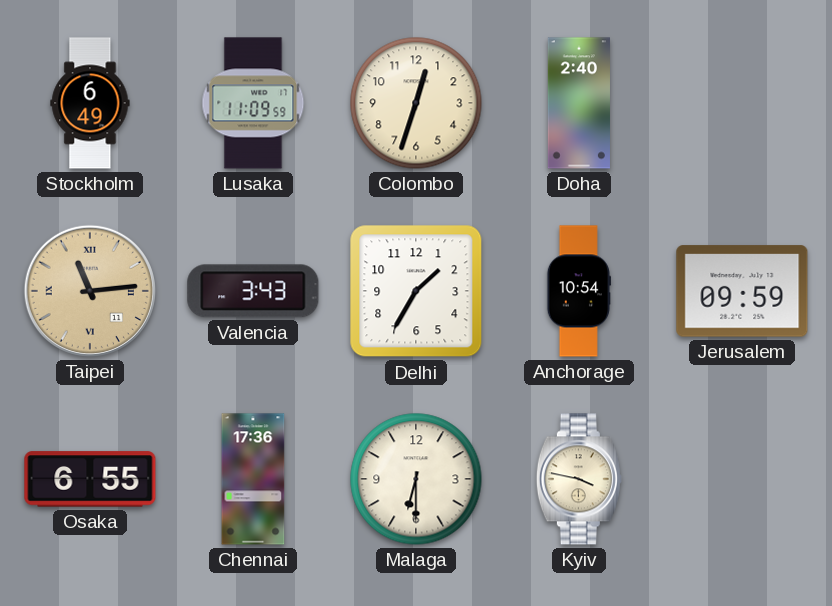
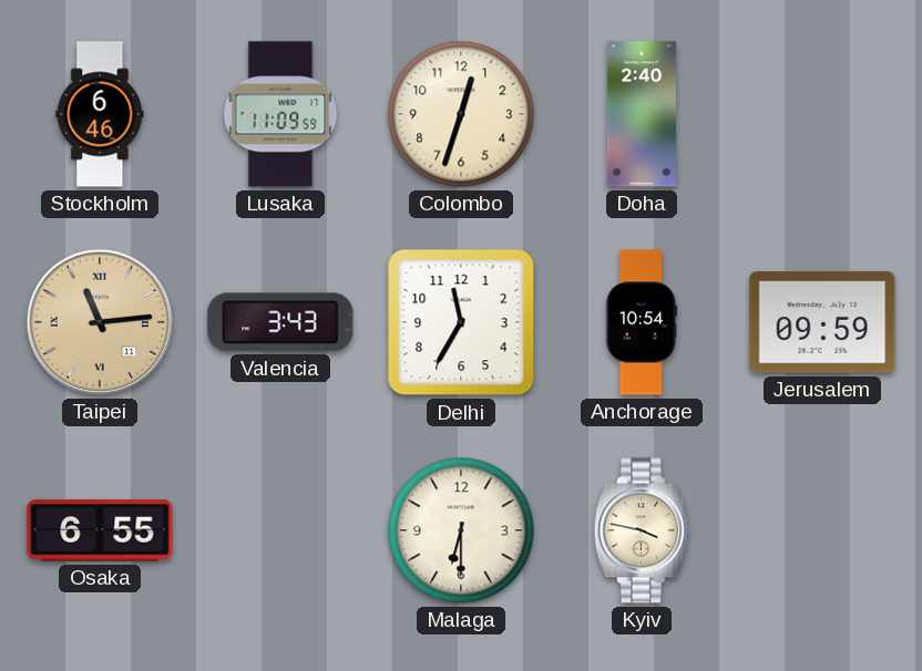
Stockholm: 6:49 -> 6:46
Delhi: 1:35 -> 11:35
Chennai: 17:36 -> none
